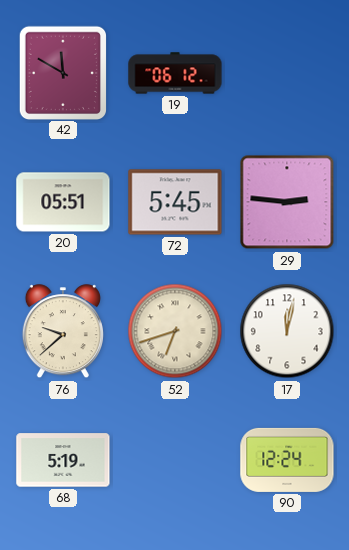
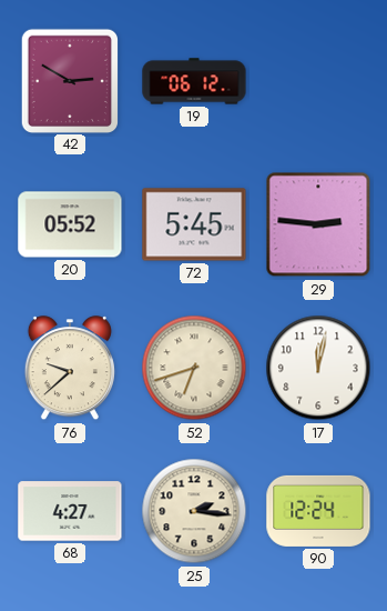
42: 11:50 -> 2:50
20: 05:51 -> 05:52
68: 5:19 -> 4:27
25: none -> 2:16
